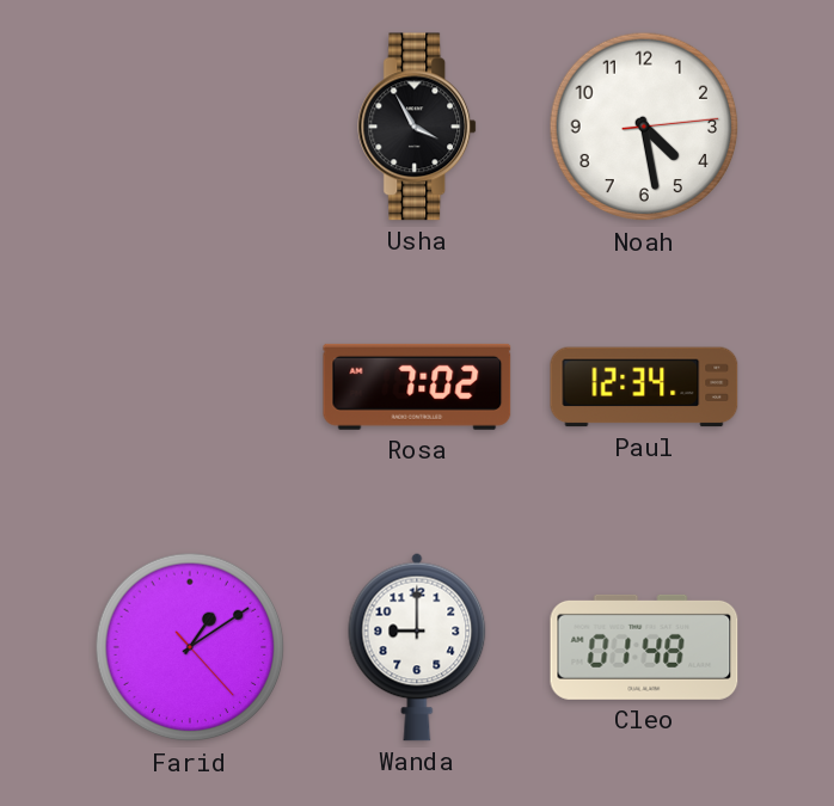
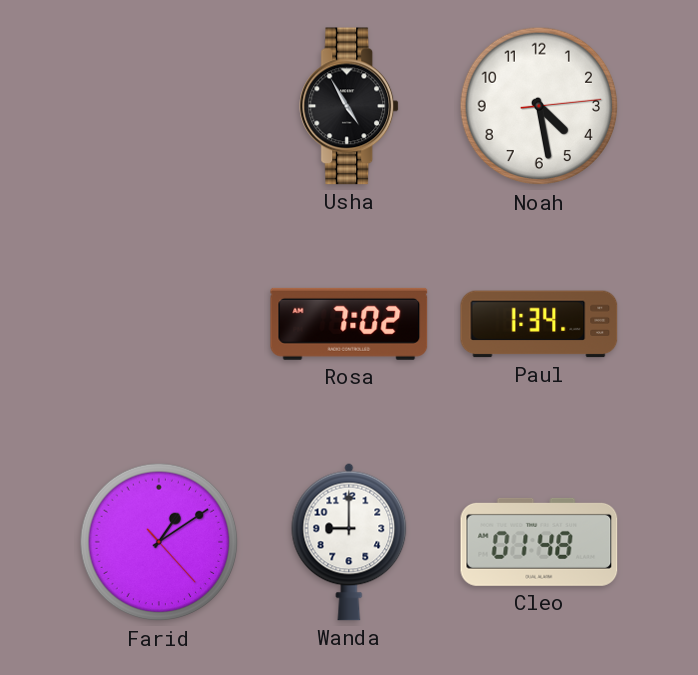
Usha: 3:55 -> 4:55
Paul: 12:34 -> 1:34
